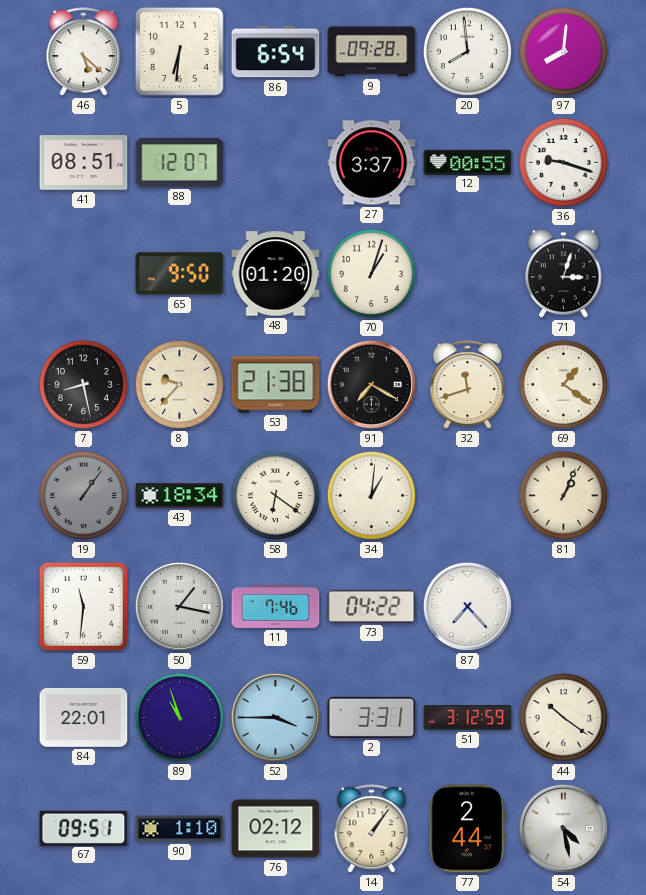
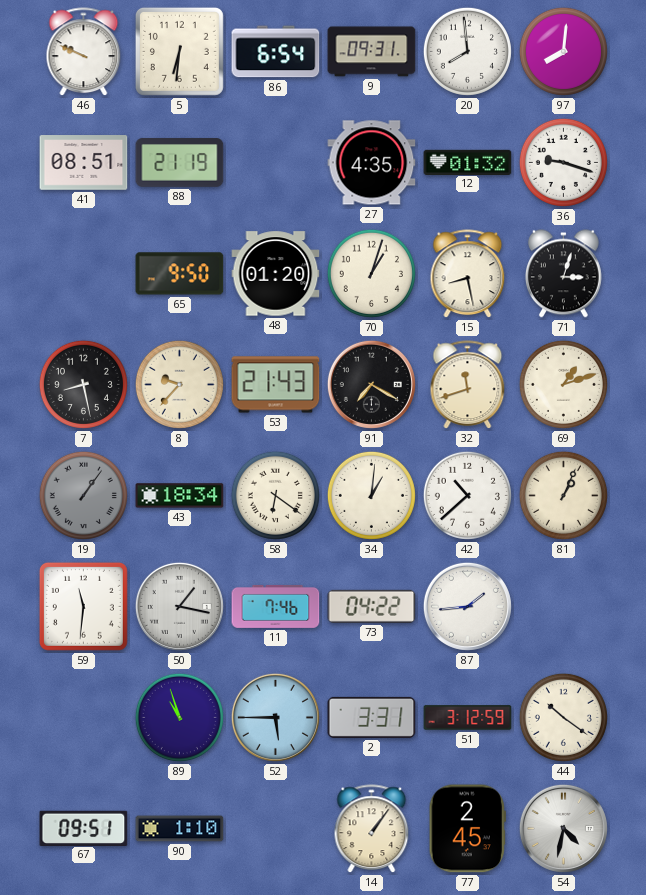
46: 5:22 -> 9:49
9: 09:28 -> 09:31
88: 12:07 -> 21:19
27: 3:37 -> 4:35
12: 00:55 -> 01:32
15: none -> 8:28
53: 21:38 -> 21:43
69: 1:21 -> 1:12
42: none -> 10:38
87: 7:23 -> 1:44
84: 22:01 -> none
52: 3:45 -> 5:45
76: 02:12 -> none
77: 2:44 -> 2:45
54: 4:28 -> 4:32
